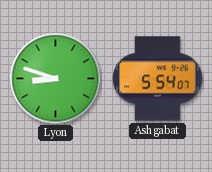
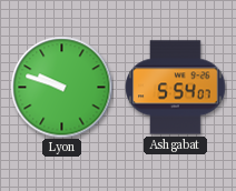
Lyon: 8:48 -> 9:48
